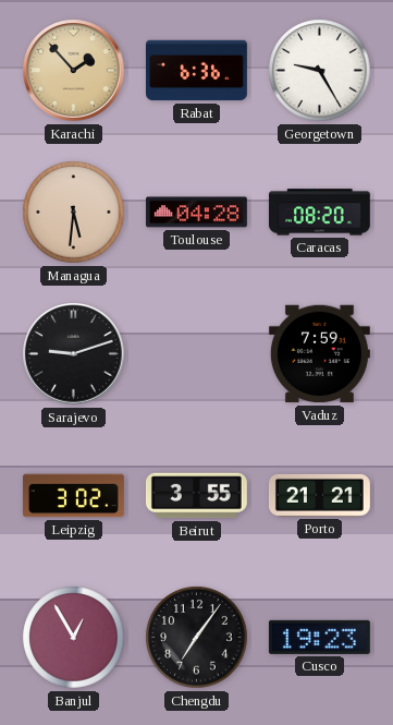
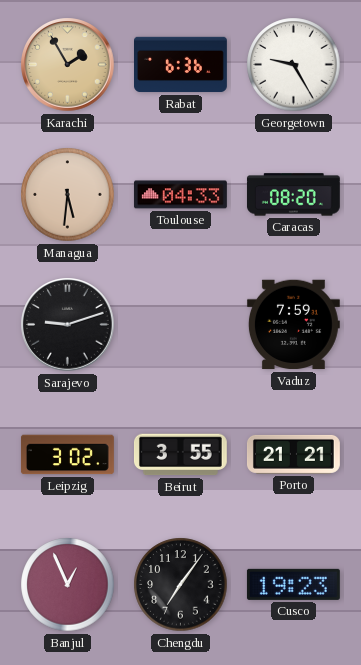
Karachi: 1:53 -> 1:55
Toulouse: 04:28 -> 04:33
Banjul: 12:55 -> 12:56
